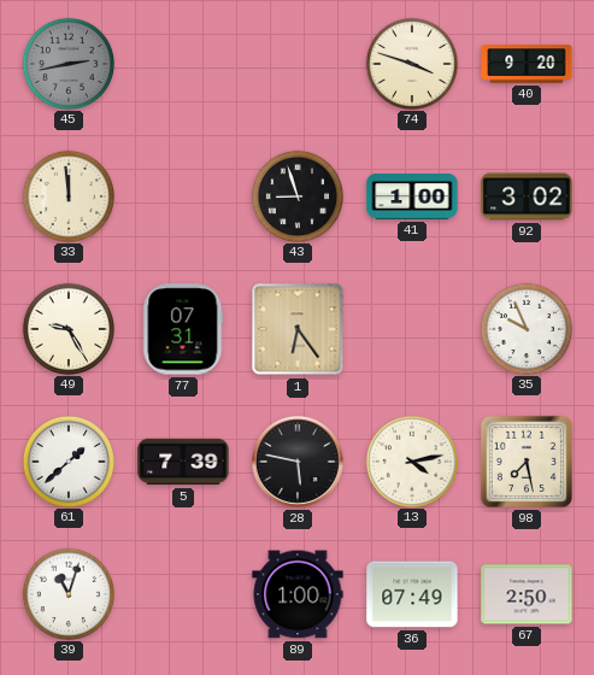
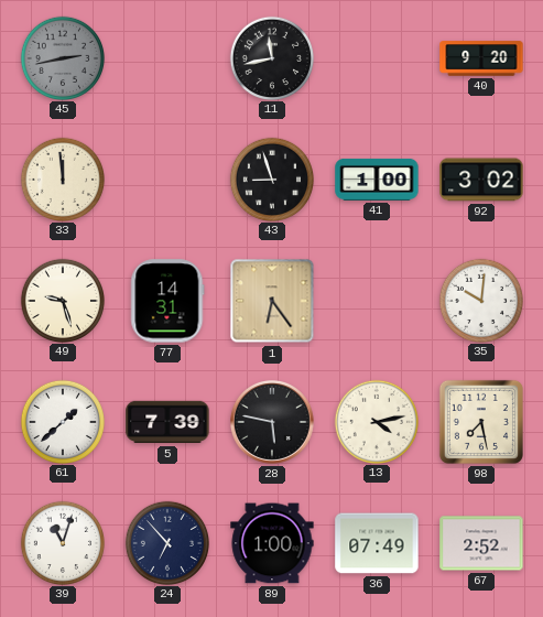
11: none -> 11:43
74: 3:48 -> none
49: 9:25 -> 9:27
77: 07:31 -> 14:31
35: 9:56 -> 10:01
24: none -> 6:53
67: 2:50 -> 2:52
